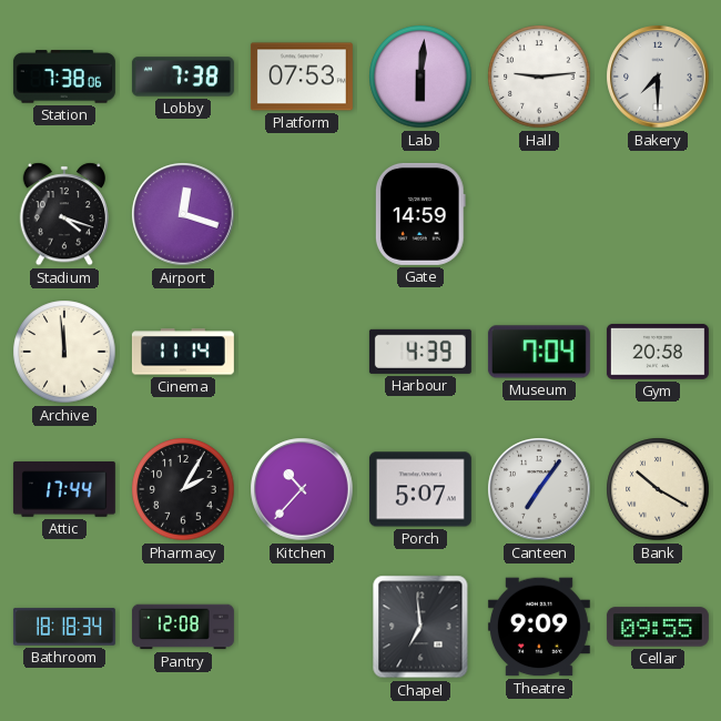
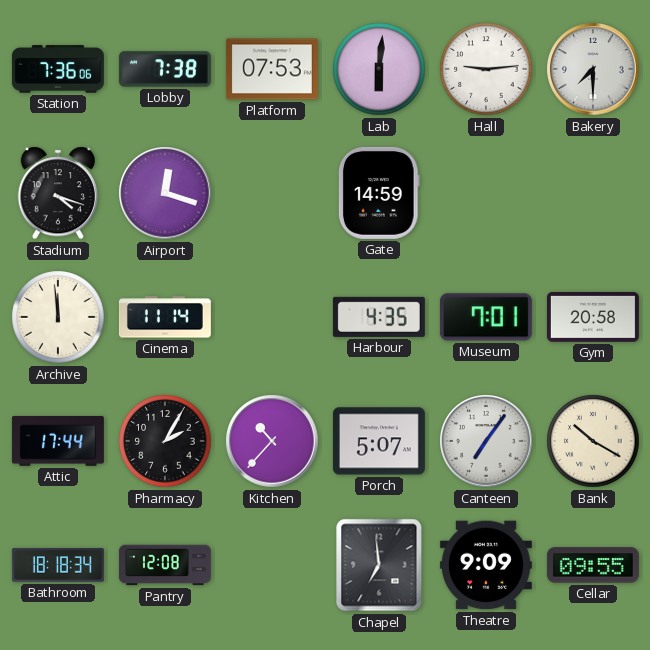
Station: 7:38 -> 7:36
Harbour: 4:39 -> 4:35
Museum: 7:04 -> 7:01
